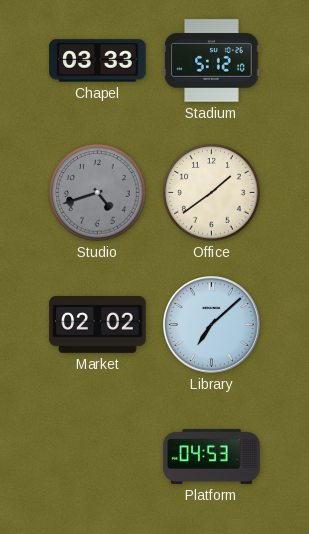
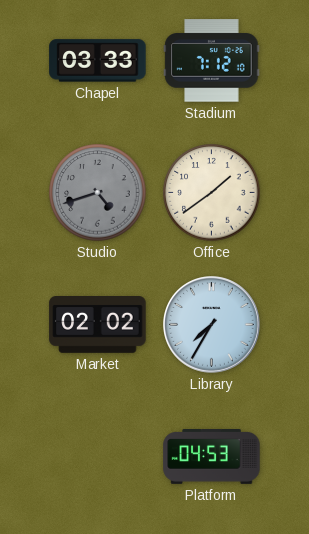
Stadium: 5:12 -> 7:12
Library: 7:08 -> 7:35
